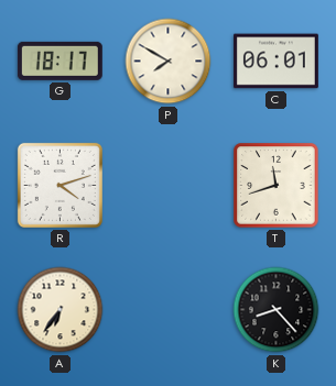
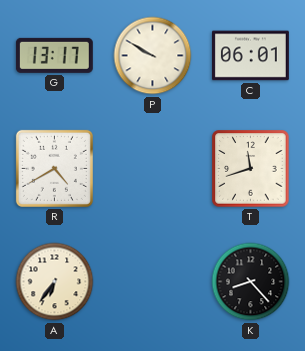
G: 18:17 -> 13:17
P: 7:50 -> 9:50
R: 4:12 -> 4:40
